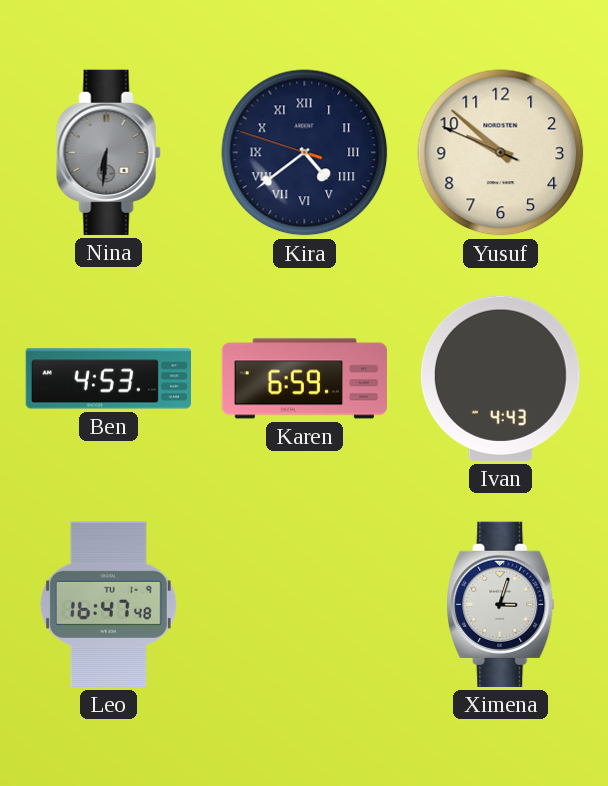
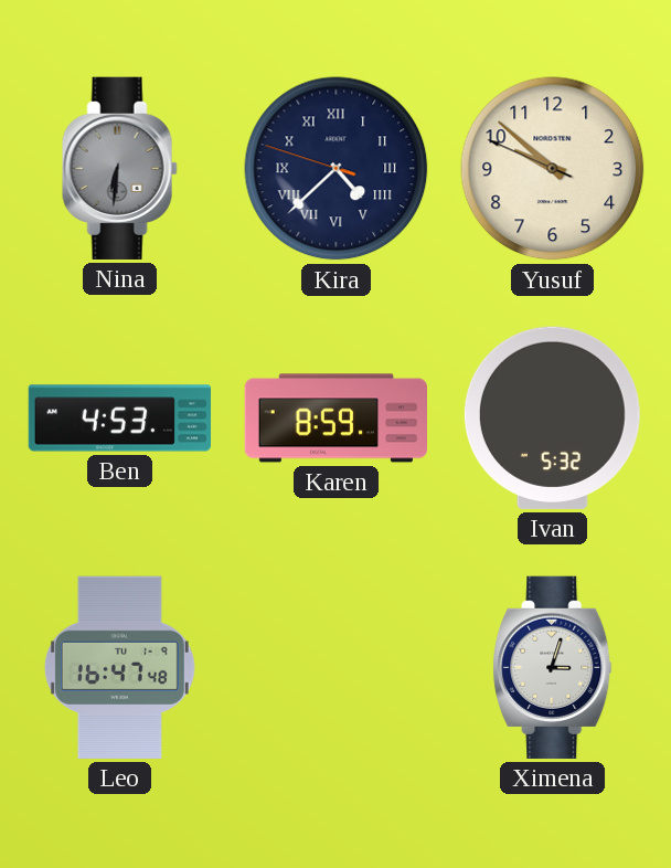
Kira: 4:38 -> 4:37
Karen: 6:59 -> 8:59
Ivan: 4:43 -> 5:32
